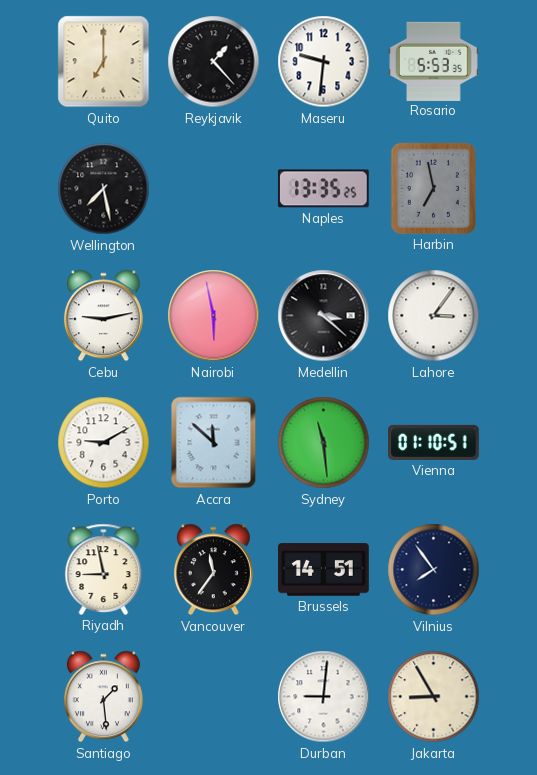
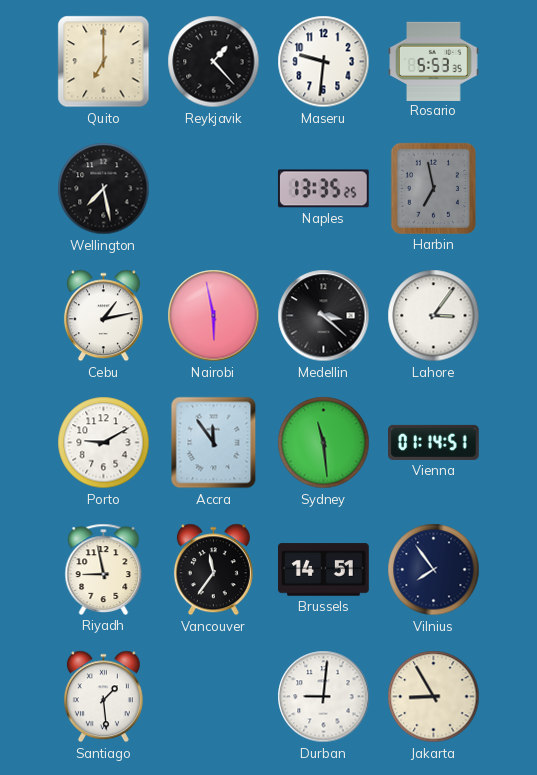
Cebu: 9:13 -> 1:13
Accra: 11:52 -> 11:54
Vienna: 01:10 -> 01:14
